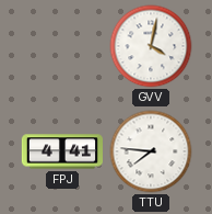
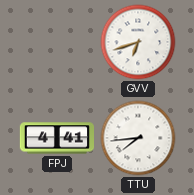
GVV: 4:02 -> 6:42
TTU: 7:46 -> 7:44
